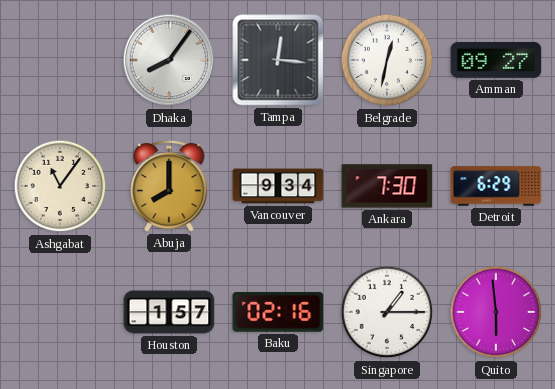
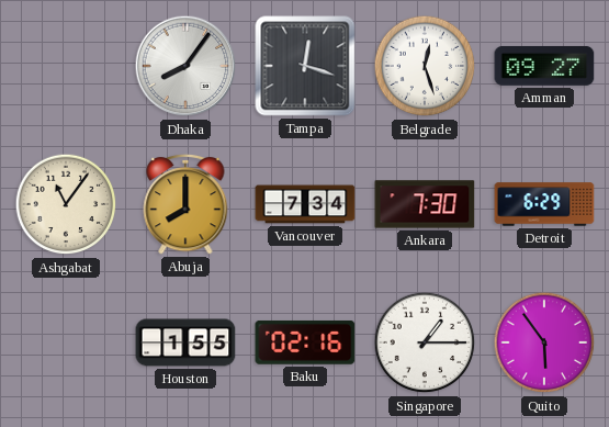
Tampa: 12:16 -> 12:18
Belgrade: 12:32 -> 12:27
Vancouver: 9:34 -> 7:34
Houston: 1:57 -> 1:55
Quito: 5:59 -> 5:54
